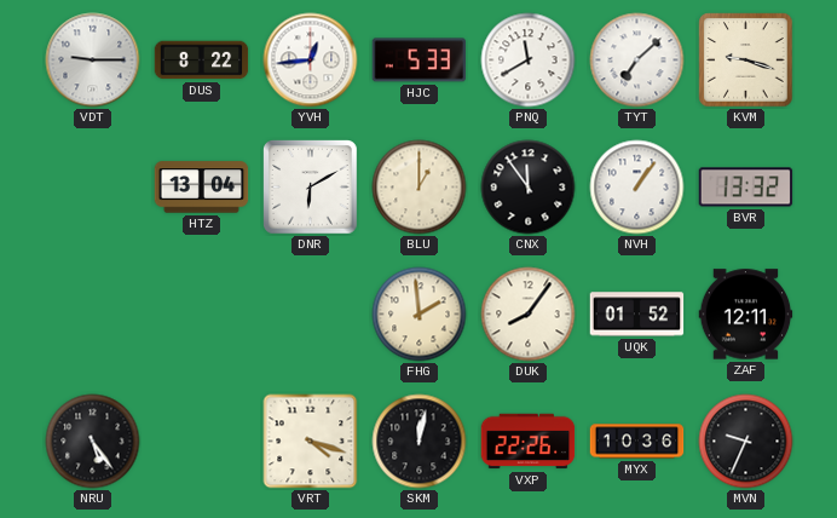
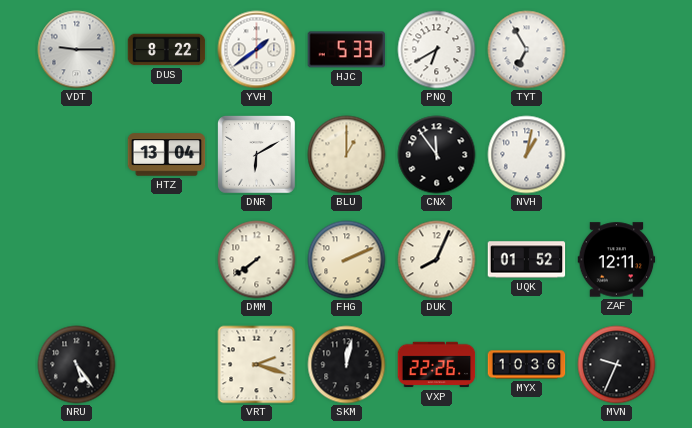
YVH: 12:44 -> 1:39
PNQ: 11:40 -> 6:40
TYT: 7:08 -> 6:55
KVM: 9:18 -> none
NVH: 1:06 -> 1:02
BVR: 13:32 -> none
DMM: none -> 7:39
FHG: 1:59 -> 2:11
DUK: 8:06 -> 8:04
VRT: 4:18 -> 2:18
